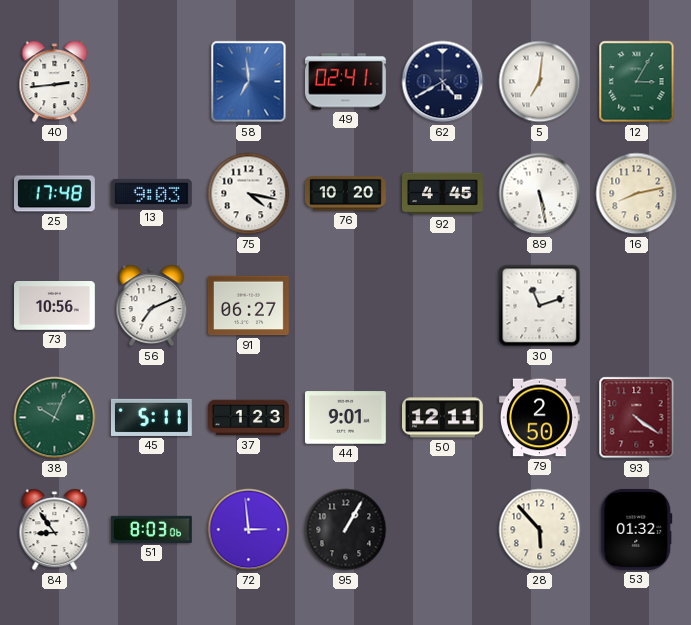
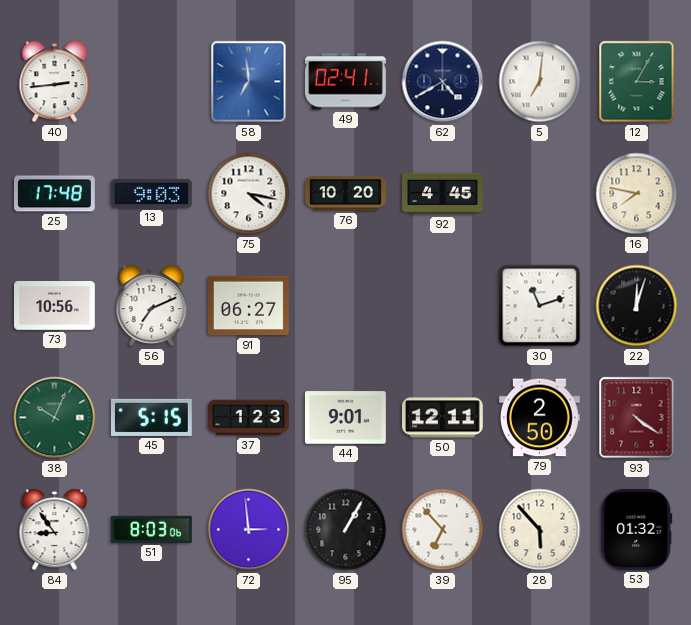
89: 5:28 -> none
16: 8:13 -> 7:47
22: none -> 12:03
45: 5:11 -> 5:15
39: none -> 6:53
